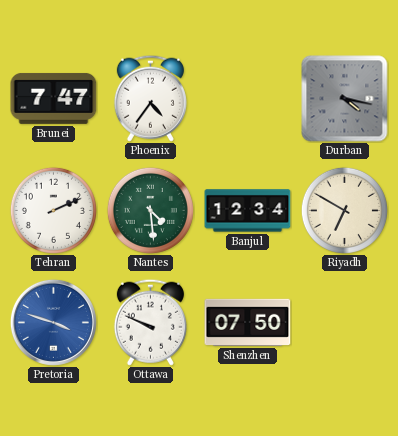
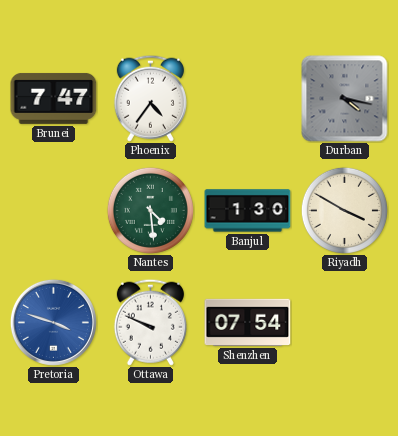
Tehran: 2:11 -> none
Banjul: 12:34 -> 1:30
Riyadh: 6:50 -> 3:50
Shenzhen: 07:50 -> 07:54
